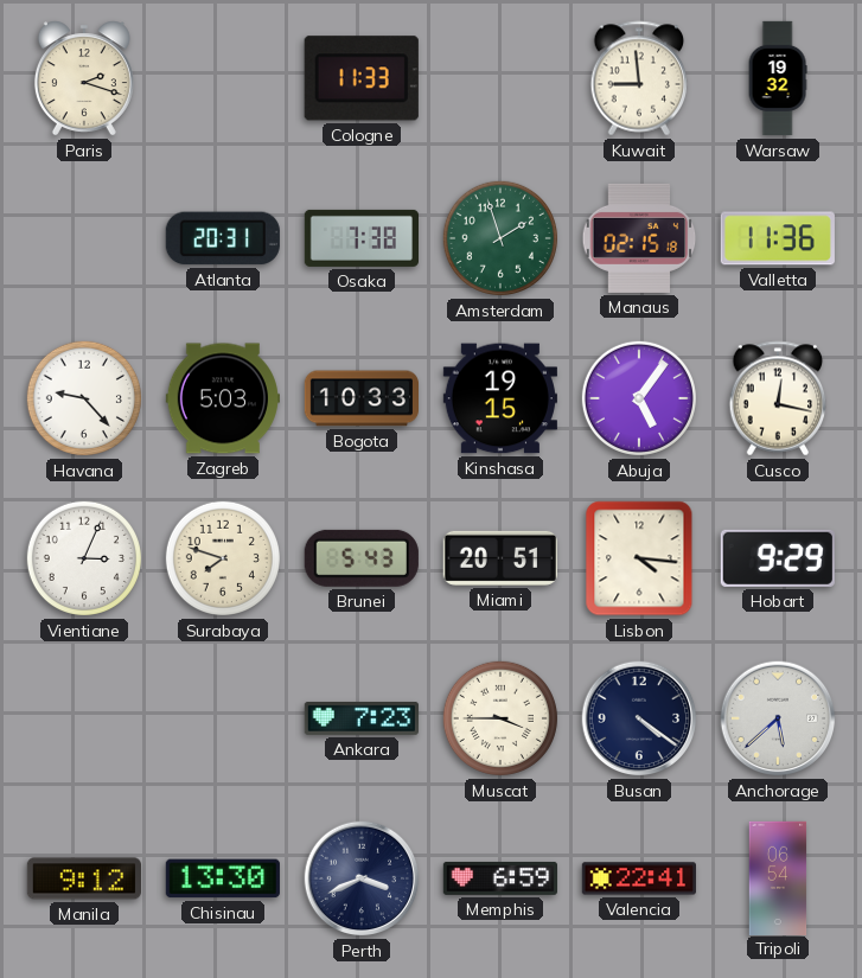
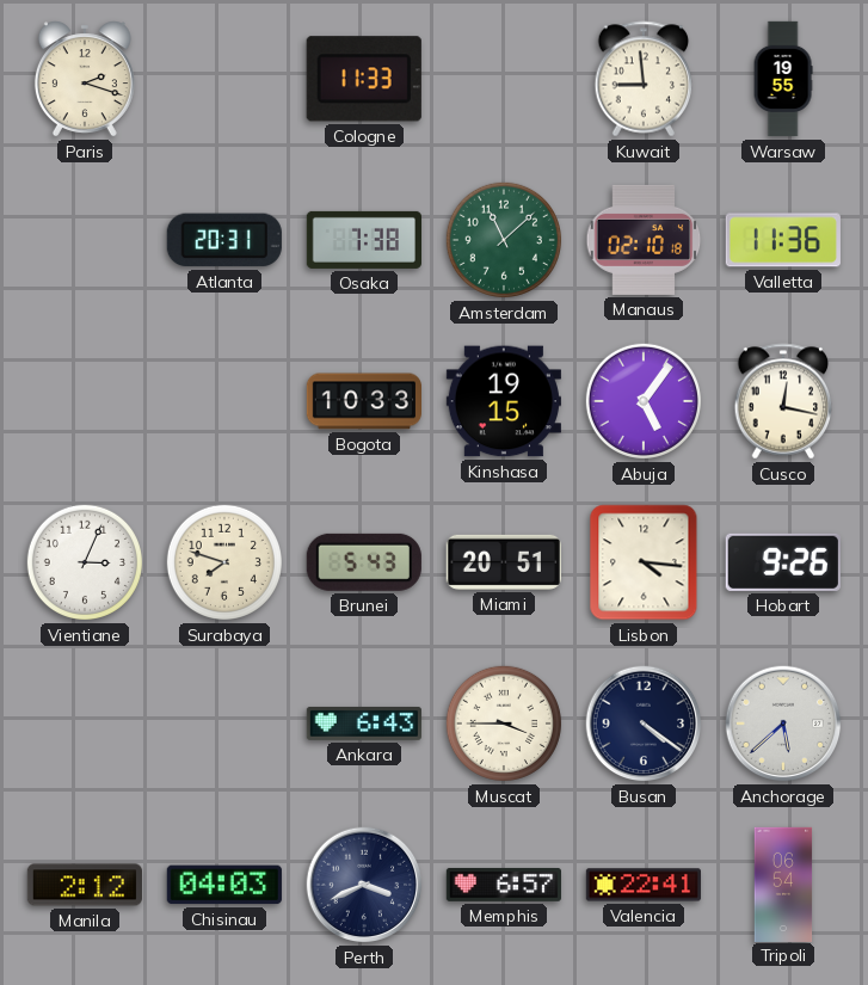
Warsaw: 19:32 -> 19:55
Amsterdam: 1:57 -> 11:08
Manaus: 02:15 -> 02:10
Havana: 9:23 -> none
Zagreb: 5:03 -> none
Hobart: 9:29 -> 9:26
Ankara: 7:23 -> 6:43
Manila: 9:12 -> 2:12
Chisinau: 13:30 -> 04:03
Memphis: 6:59 -> 6:57
